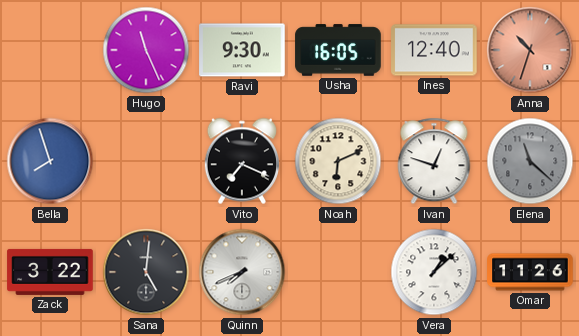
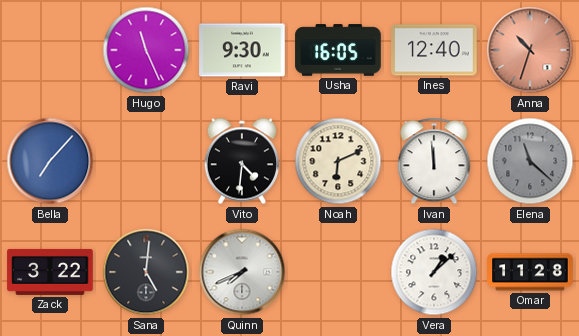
Bella: 7:57 -> 7:07
Vito: 7:19 -> 4:31
Ivan: 12:48 -> 11:59
Omar: 11:26 -> 11:28
